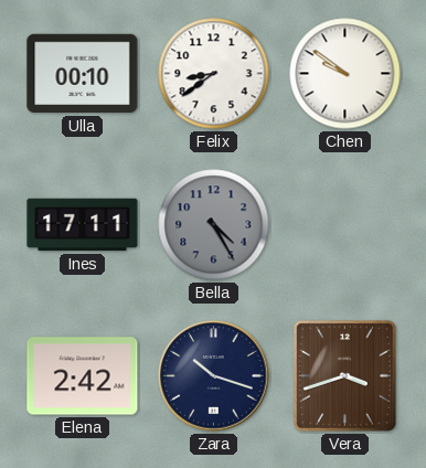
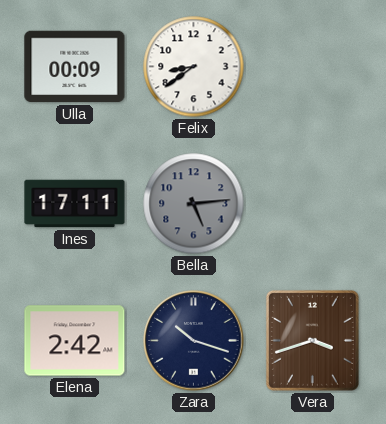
Ulla: 00:10 -> 00:09
Chen: 9:51 -> none
Bella: 4:25 -> 5:14
